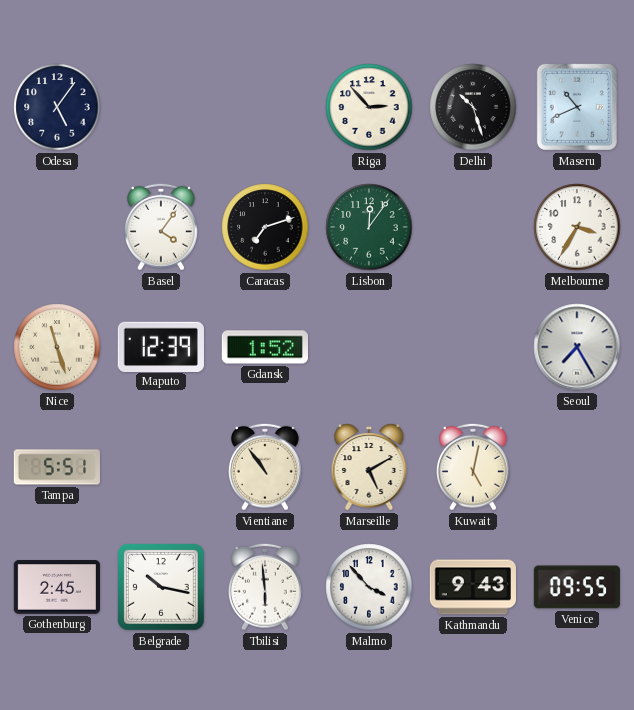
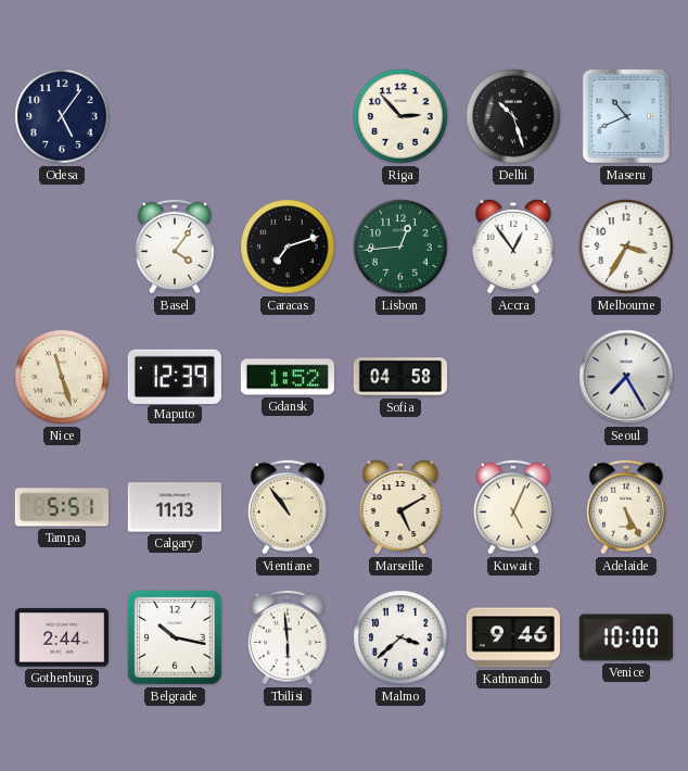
Lisbon: 12:06 -> 12:44
Accra: none -> 12:54
Sofia: none -> 04:58
Calgary: none -> 11:13
Kuwait: 5:02 -> 5:04
Adelaide: none -> 5:25
Gothenburg: 2:45 -> 2:44
Malmo: 3:53 -> 3:38
Kathmandu: 9:43 -> 9:46
Venice: 09:55 -> 10:00
